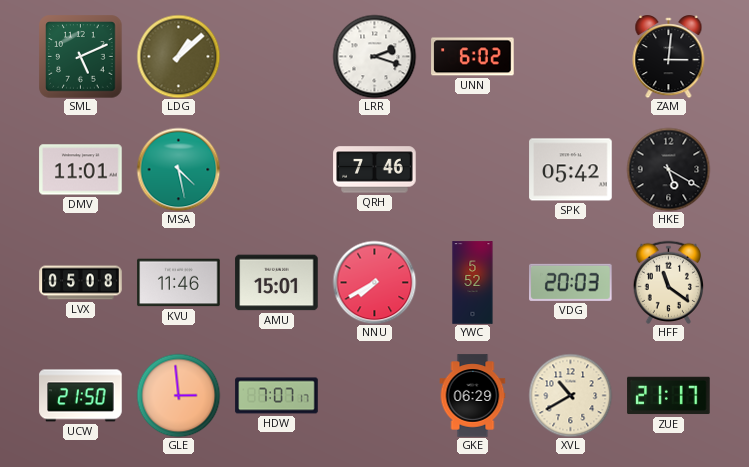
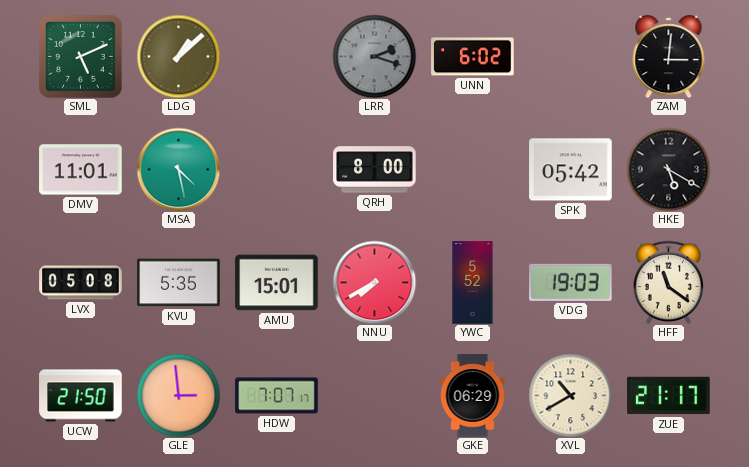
LRR dial: white -> grey
QRH: 7:46 -> 8:00
KVU: 11:46 -> 5:35
VDG: 20:03 -> 19:03
